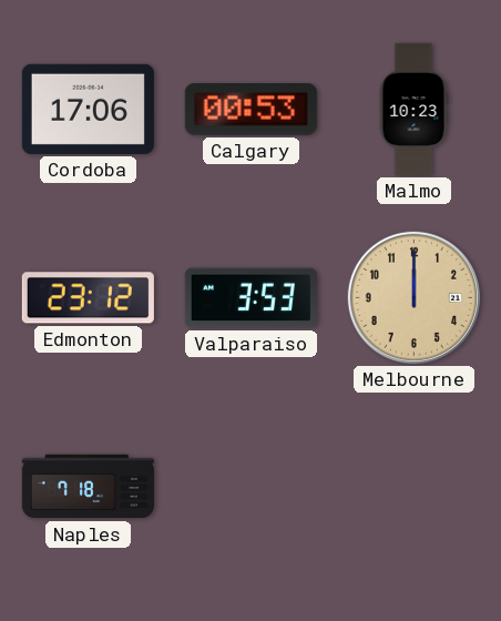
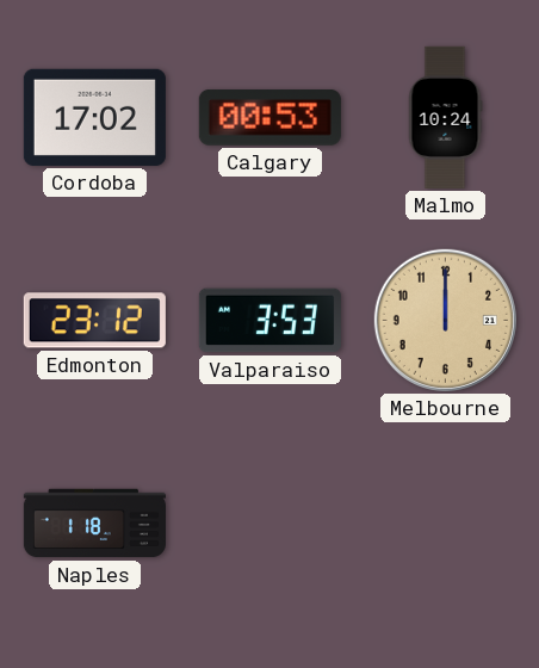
Cordoba: 17:06 -> 17:02
Malmo: 10:23 -> 10:24
Naples: 7:18 -> 1:18
